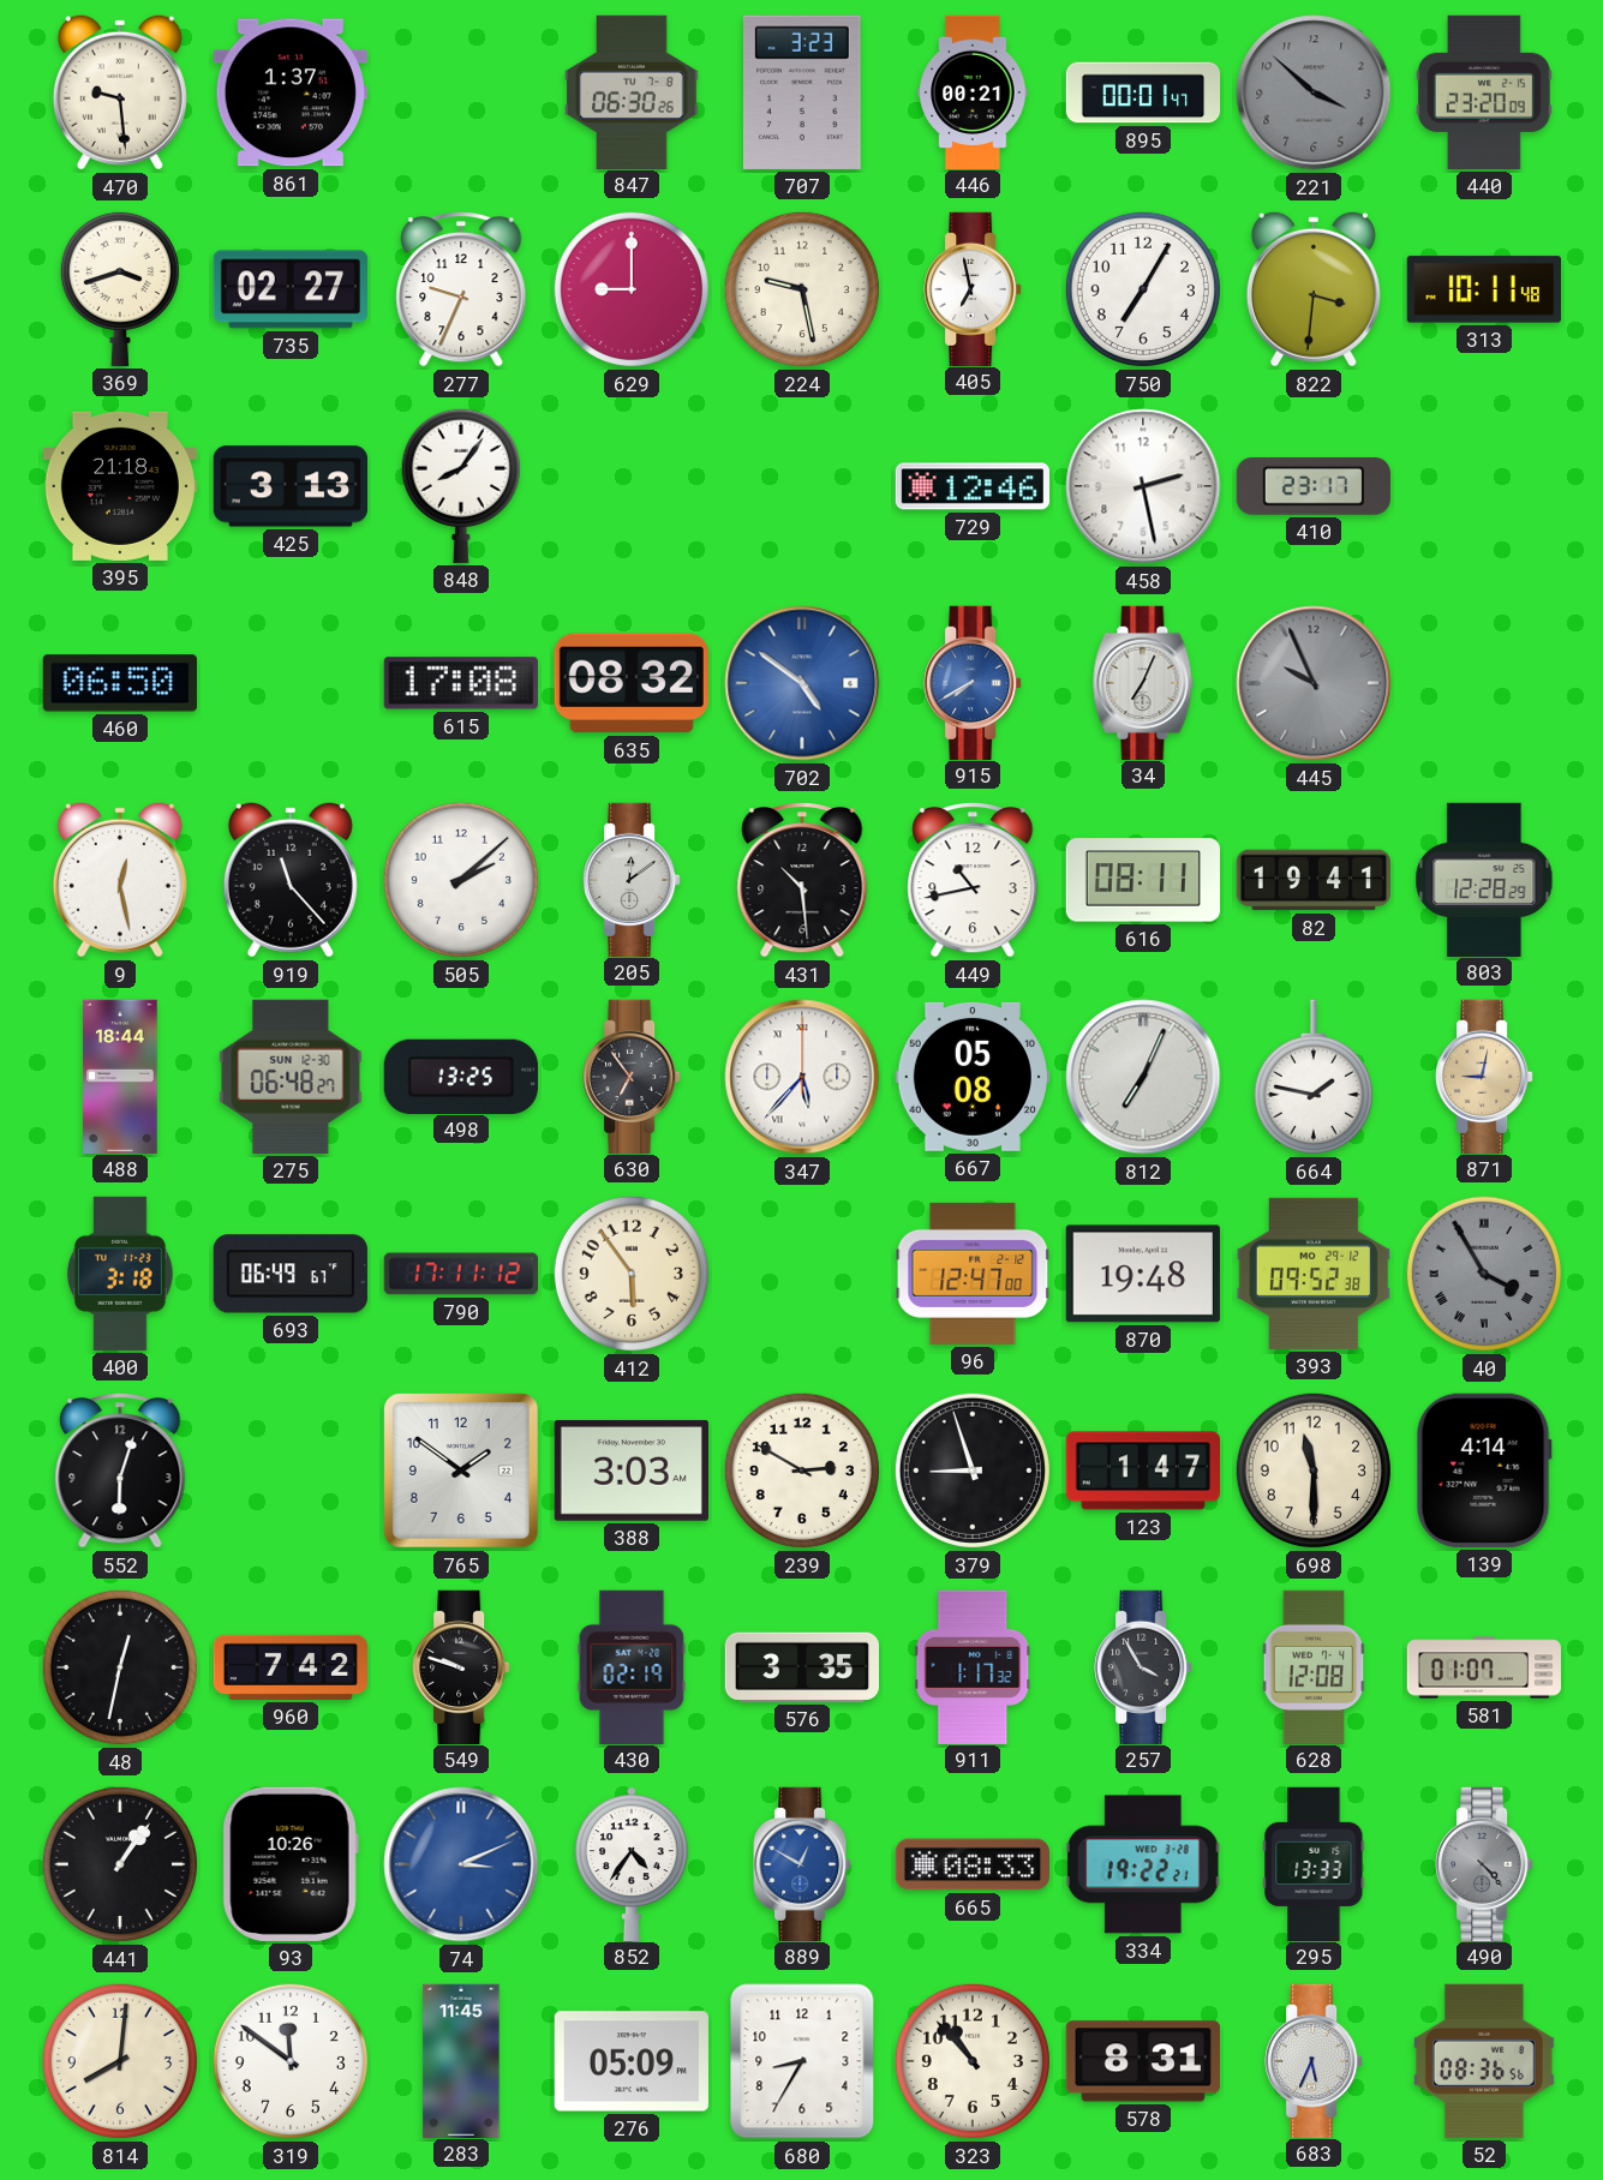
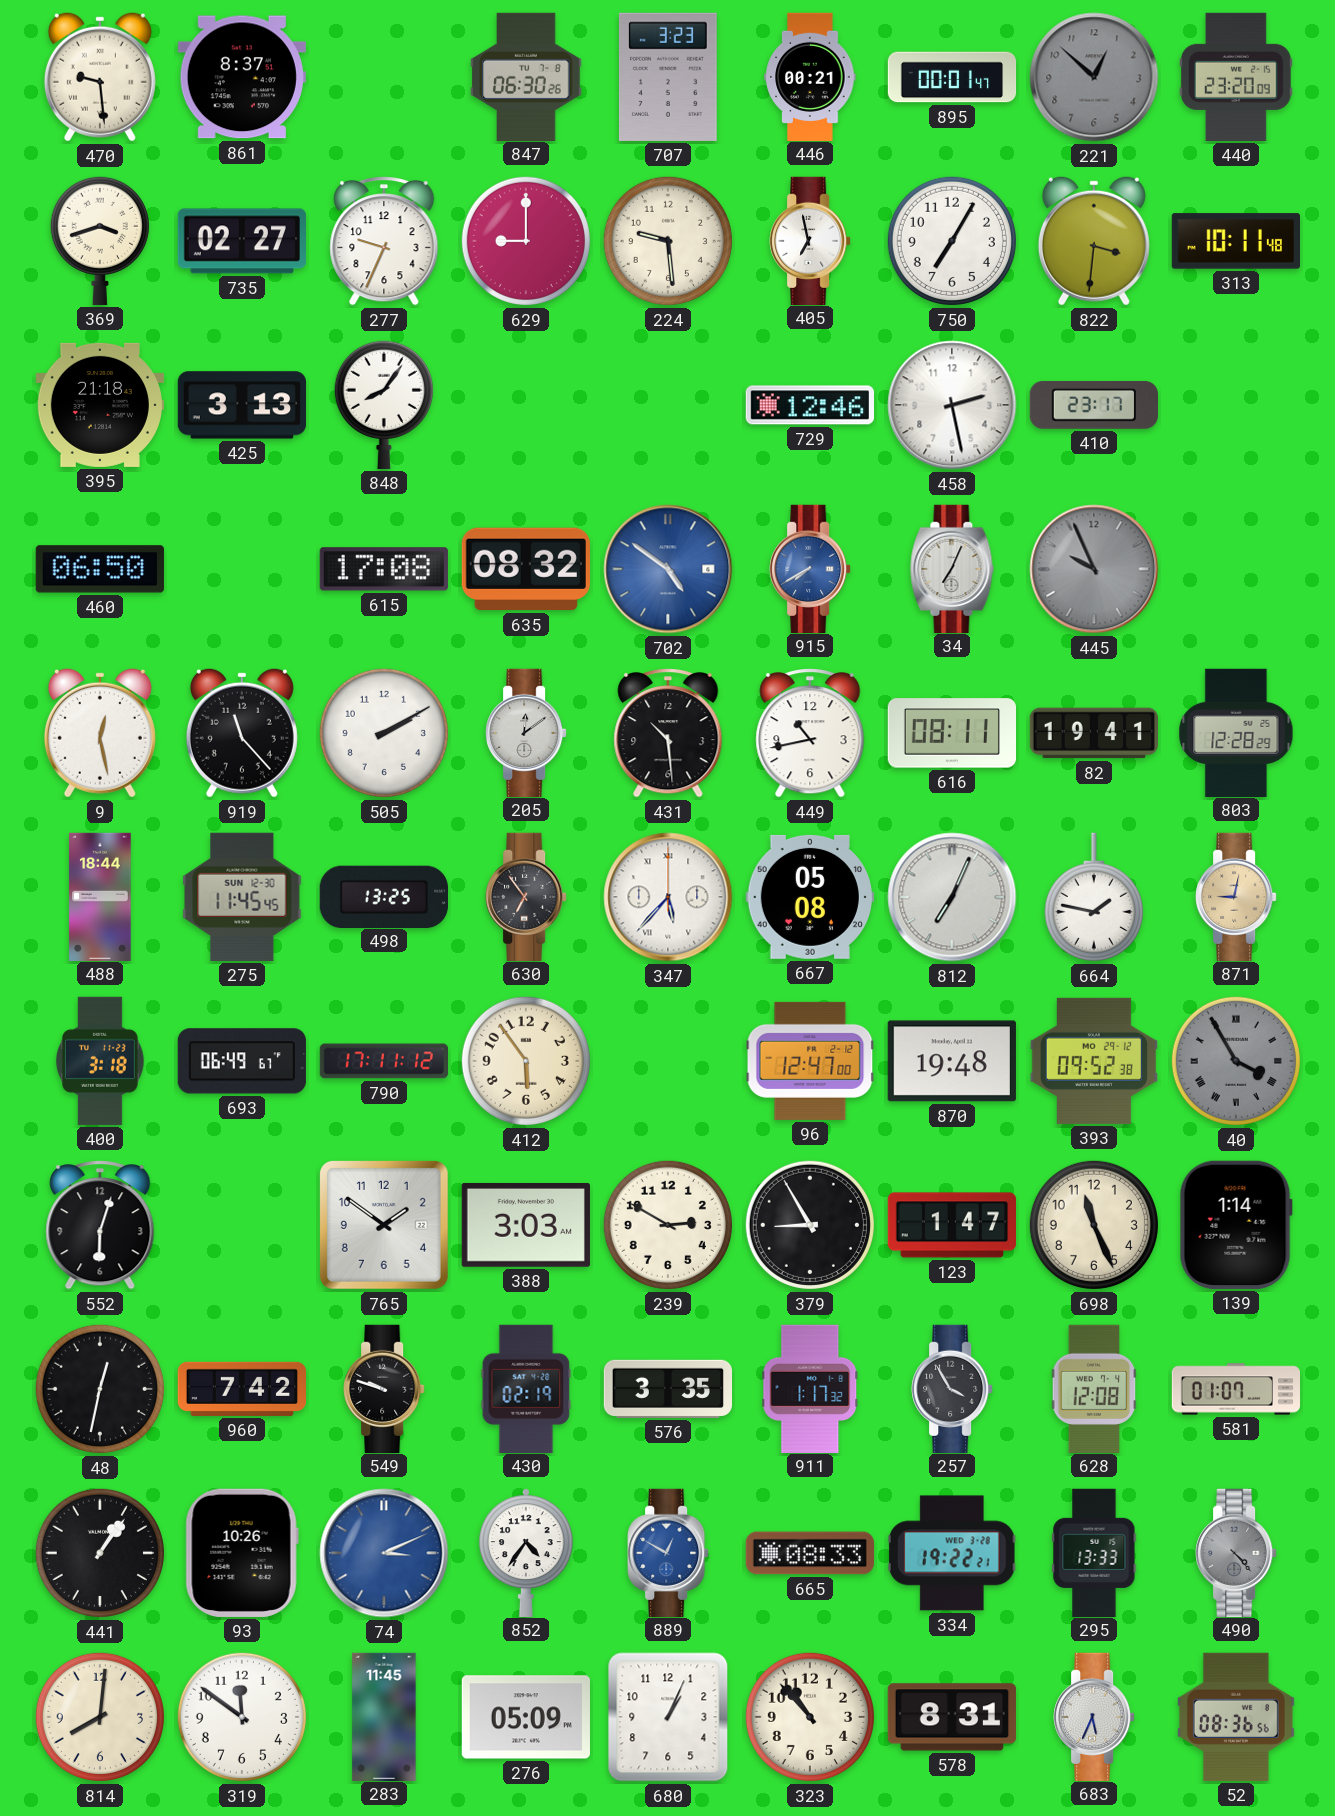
861: 1:37 -> 8:37
221: 3:52 -> 12:52
224: 9:28 -> 9:29
505: 2:08 -> 2:10
275: 06:48 -> 11:45
379: 8:57 -> 8:55
698: 11:30 -> 11:26
139: 4:14 -> 1:14
680: 8:35 -> 1:04
